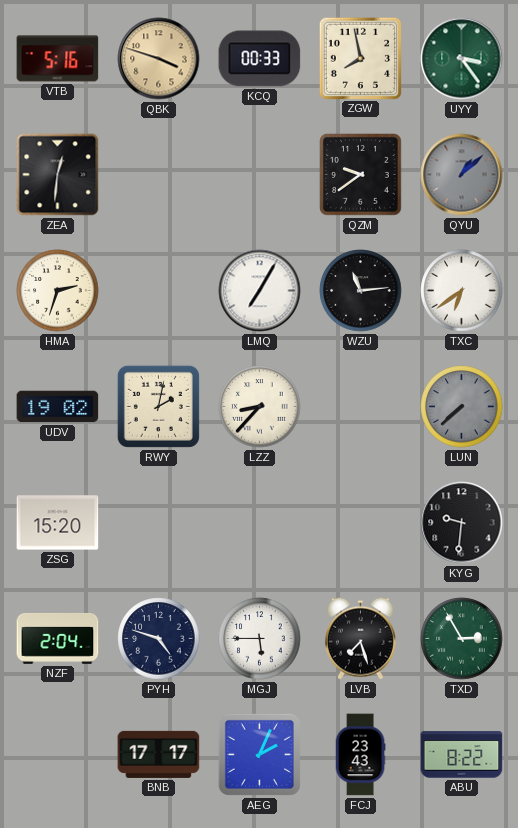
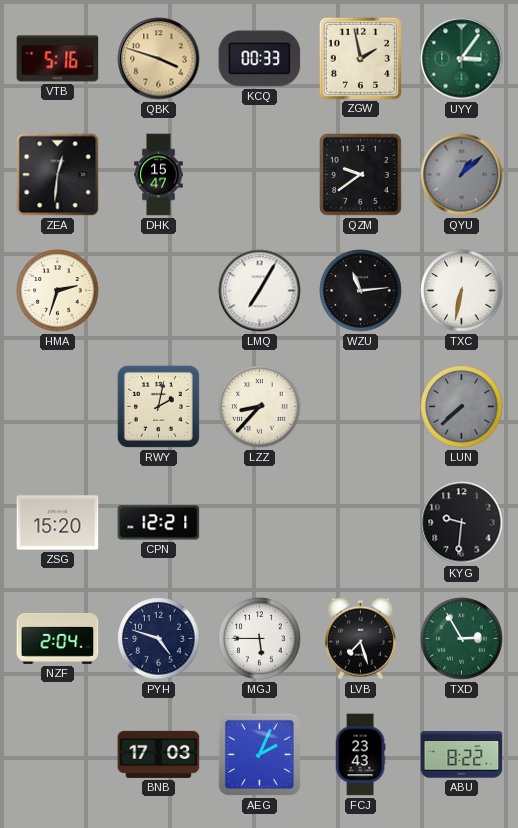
ZGW: 7:58 -> 1:58
UYY: 3:24 -> 3:06
DHK: none -> 15:47
TXC: 6:39 -> 6:32
UDV: 19:02 -> none
CPN: none -> 12:21
BNB: 17:17 -> 17:03
